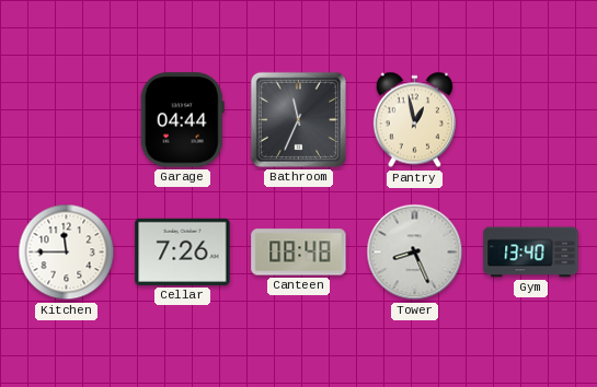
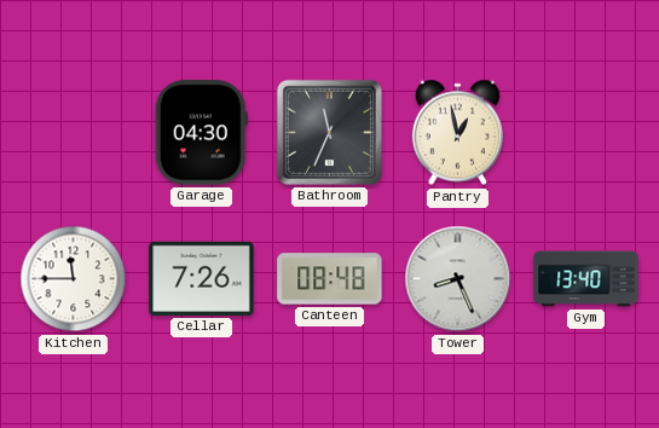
Garage: 04:44 -> 04:30
